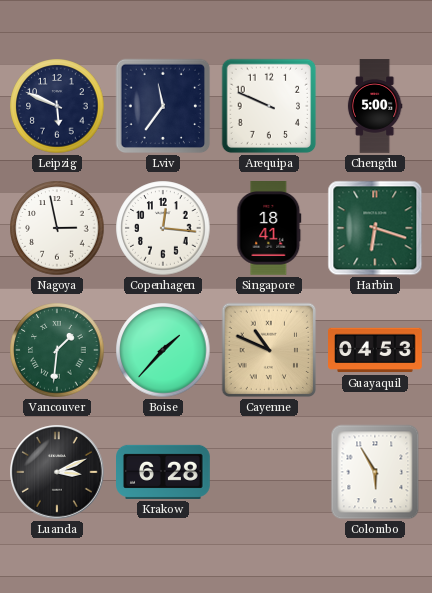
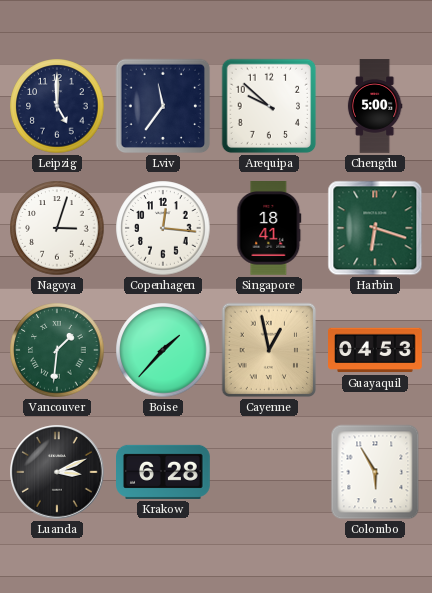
Leipzig: 5:49 -> 5:00
Arequipa: 9:49 -> 9:52
Nagoya: 2:58 -> 3:03
Cayenne: 10:49 -> 12:58
